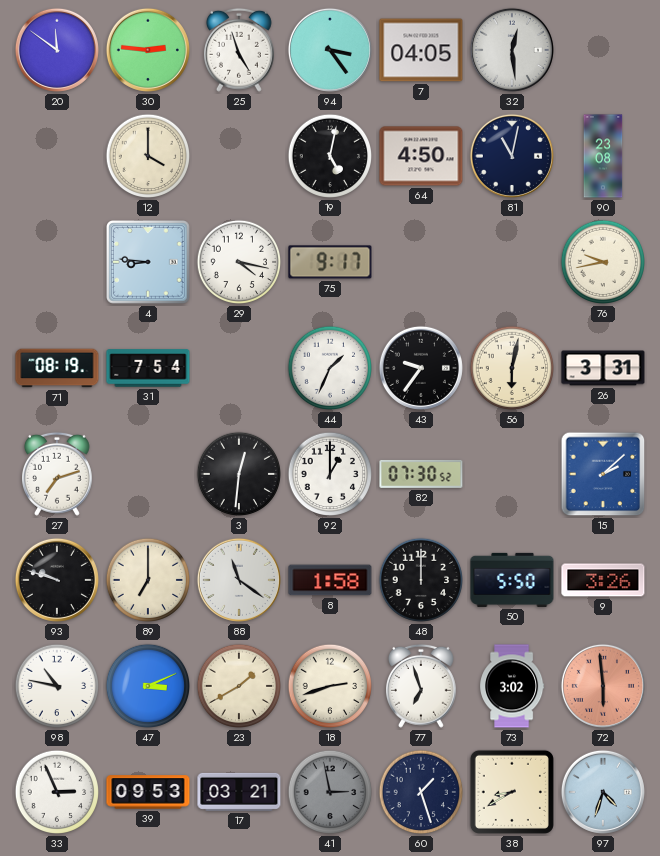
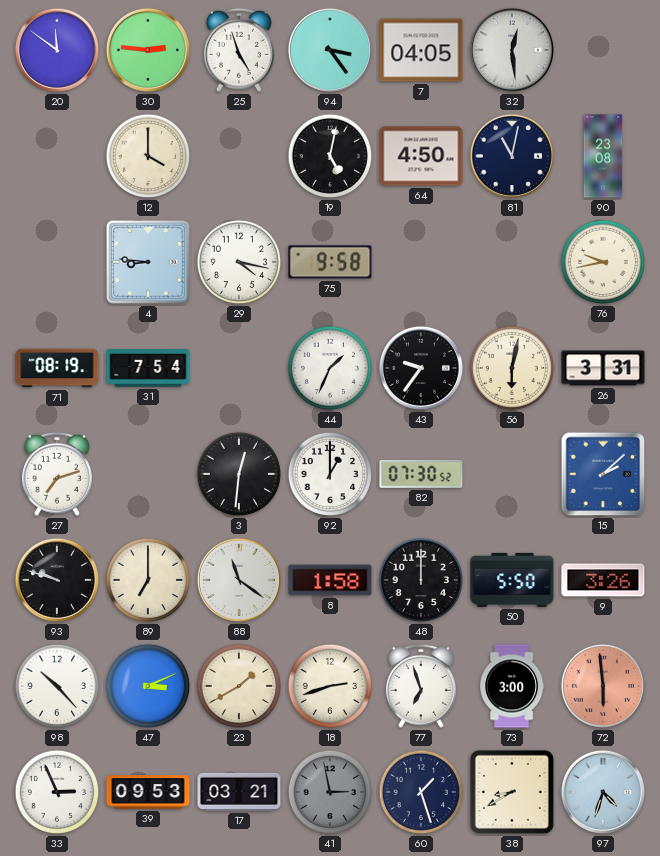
75: 9:17 -> 9:58
98: 10:47 -> 10:23
73: 3:02 -> 3:00
